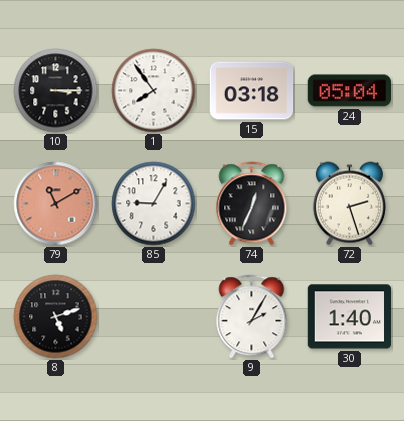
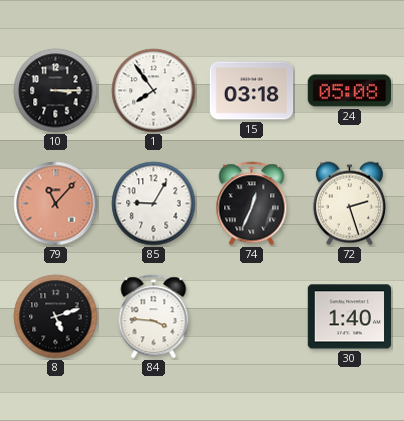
24: 05:04 -> 05:08
79: 11:10 -> 11:07
84: none -> 3:46
9: 2:05 -> none
